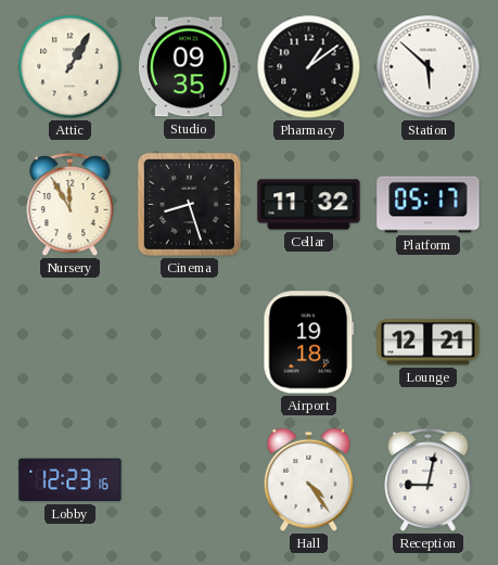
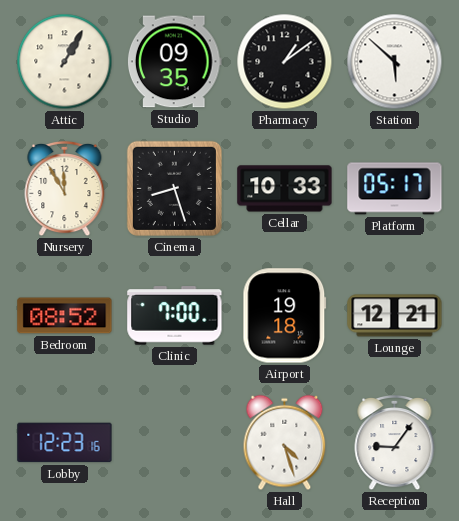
Cellar: 11:32 -> 10:33
Bedroom: none -> 08:52
Clinic: none -> 7:00
Hall: 4:24 -> 4:27
Reception: 9:02 -> 9:06
